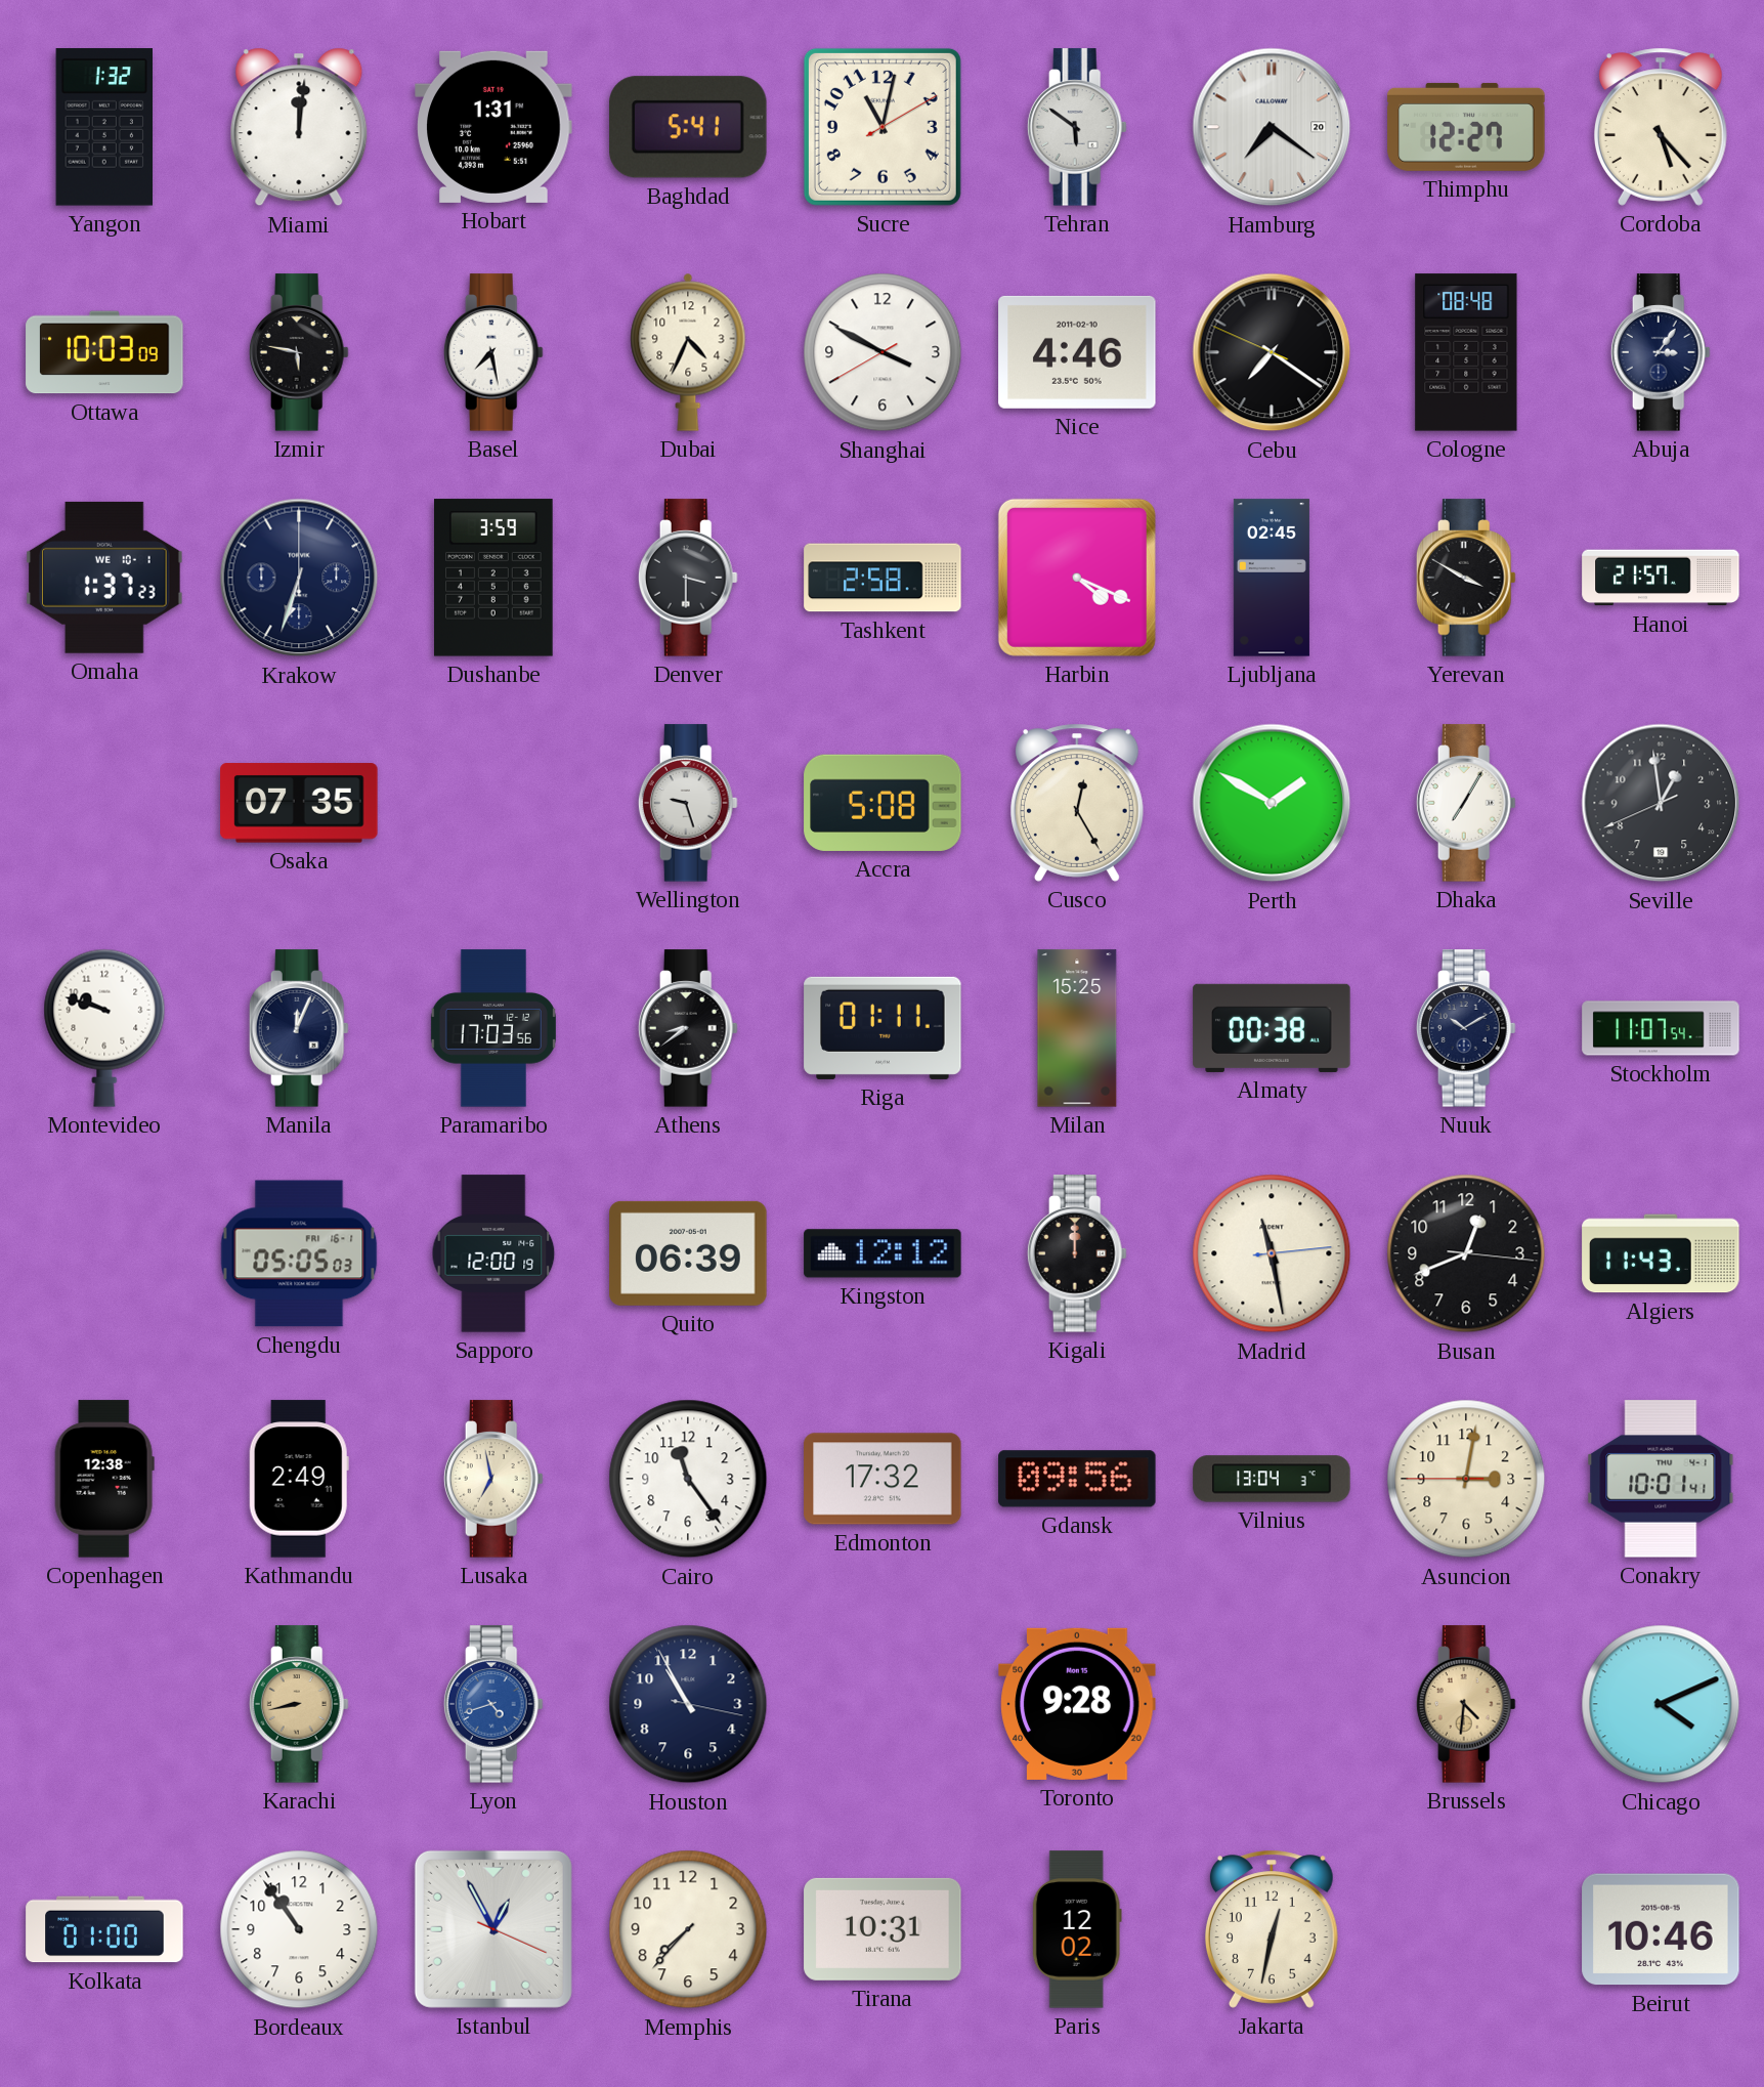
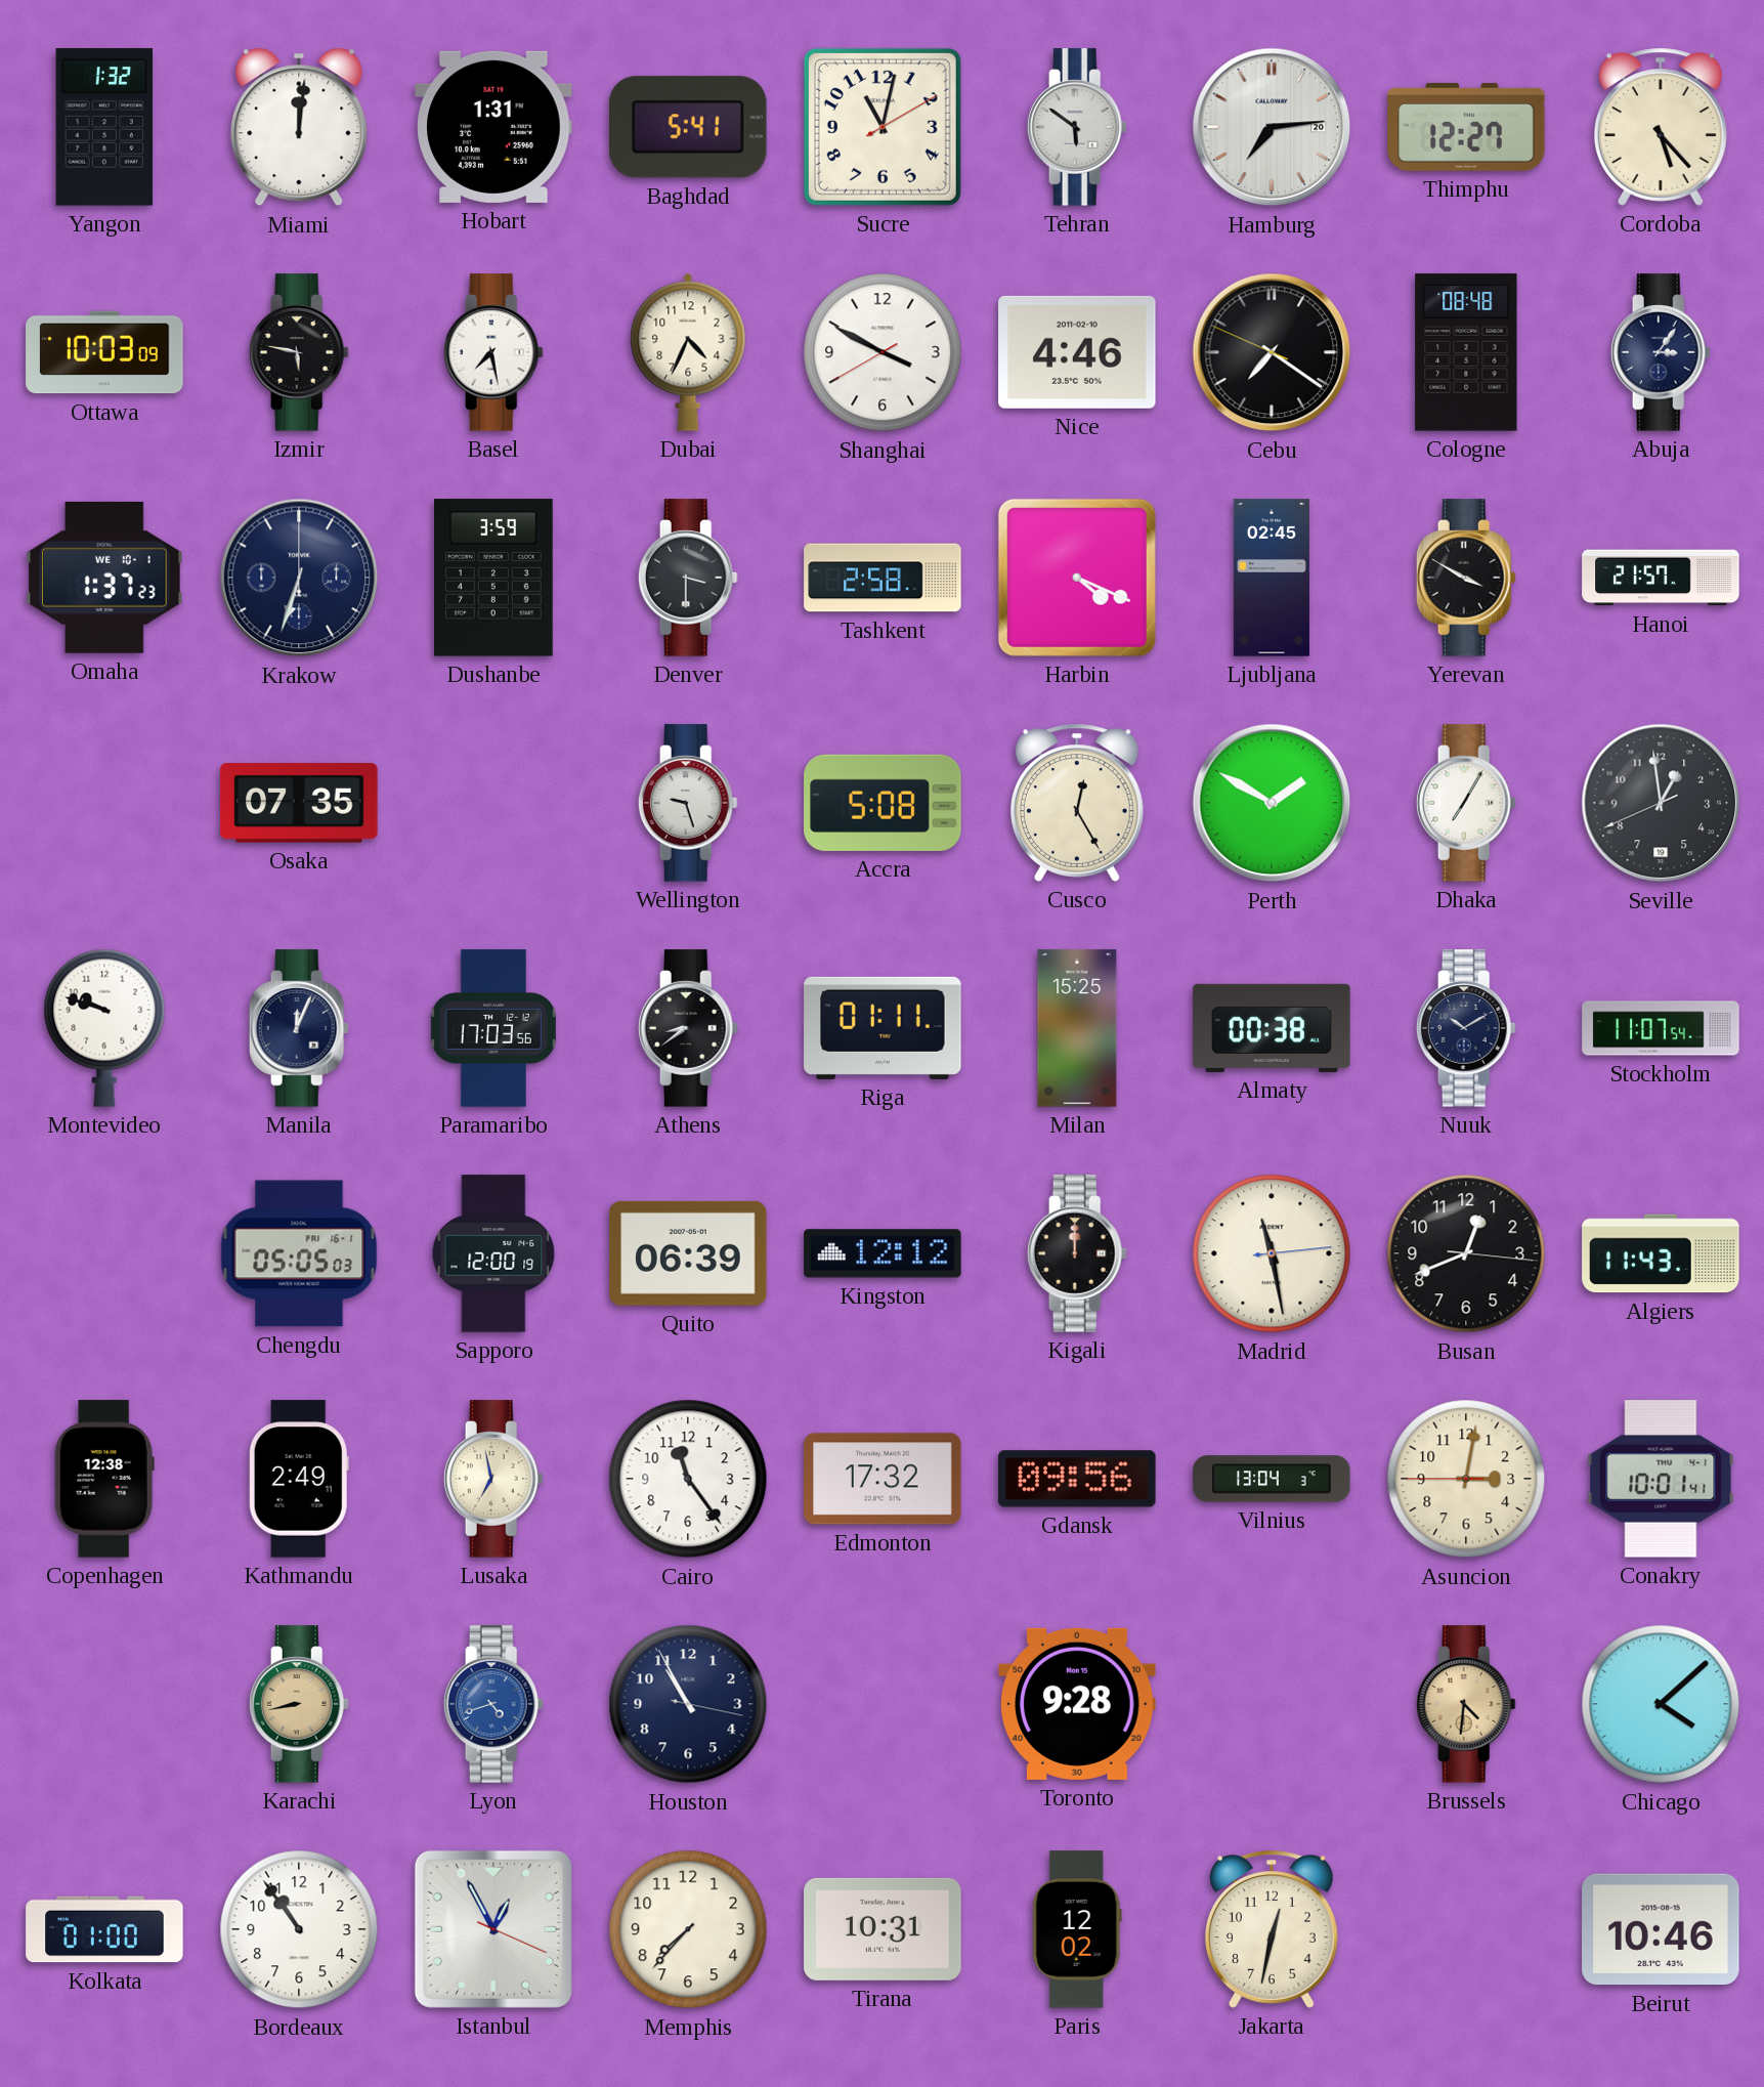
Hamburg: 7:21 -> 7:14
Chicago: 4:11 -> 4:08
